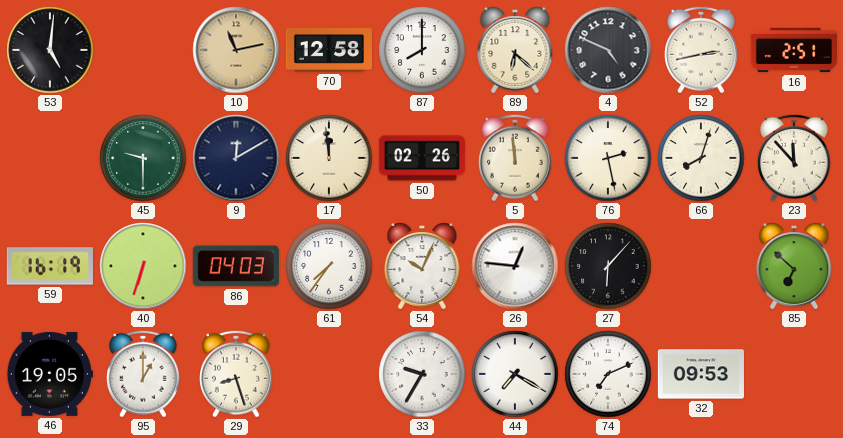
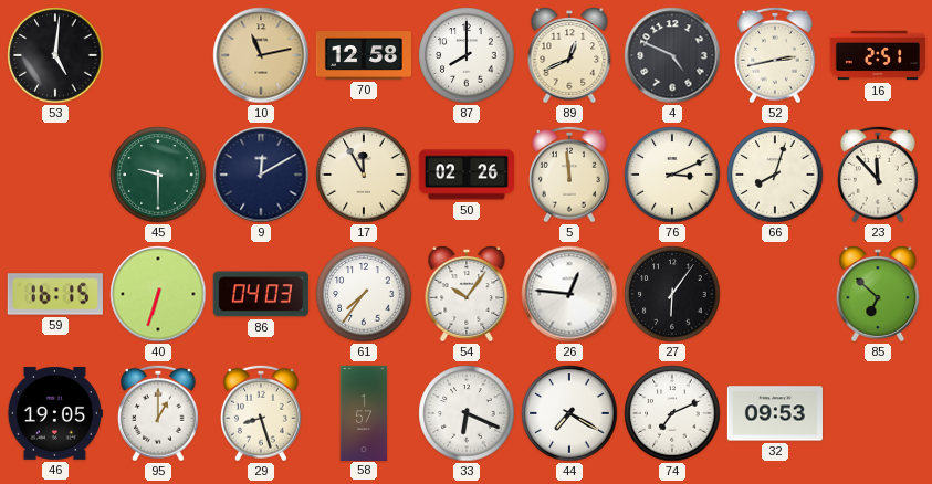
89: 6:22 -> 12:41
17: 11:59 -> 11:55
76: 2:28 -> 3:11
59: 16:19 -> 16:15
54: 10:04 -> 10:06
27: 6:07 -> 6:06
58: none -> 1:57
33: 9:35 -> 6:19
